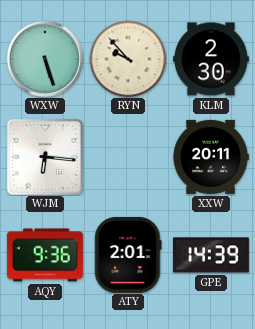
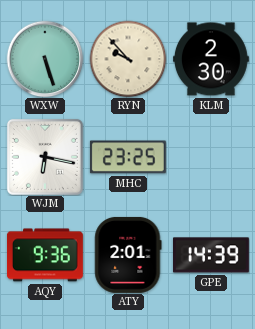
WJM: 6:16 -> 6:17
MHC: none -> 23:25
XXW: 20:11 -> none
